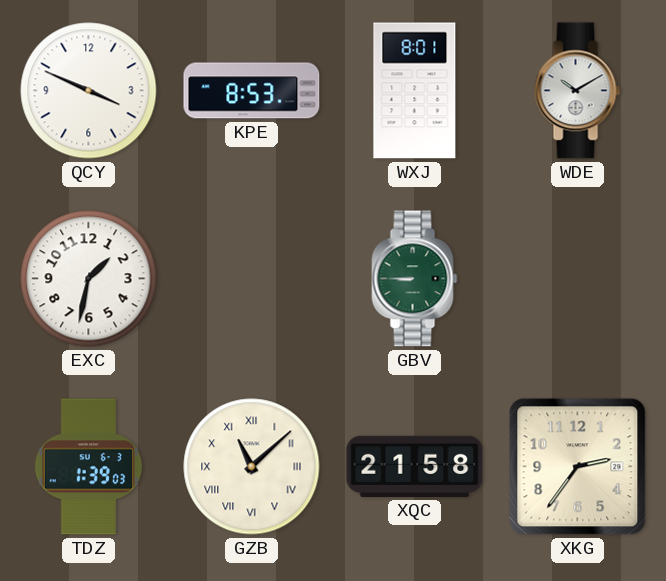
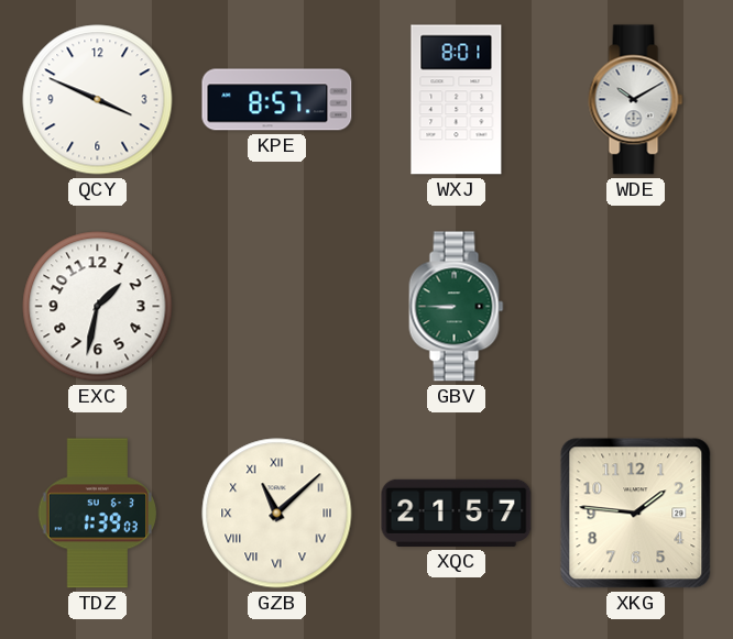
KPE: 8:53 -> 8:57
XQC: 21:58 -> 21:57
XKG: 2:36 -> 1:46
